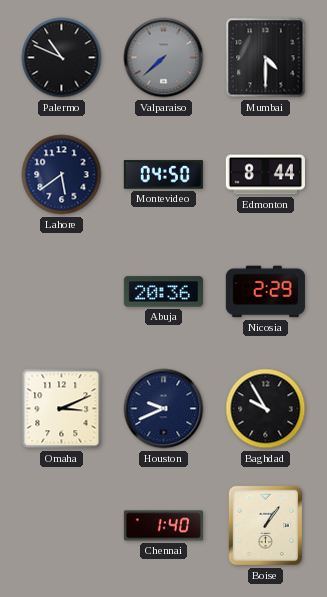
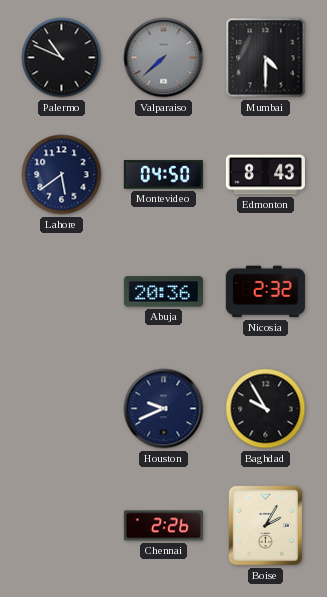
Edmonton: 8:44 -> 8:43
Nicosia: 2:29 -> 2:32
Omaha: 3:11 -> none
Chennai: 1:40 -> 2:26
Boise: 1:06 -> 2:05
